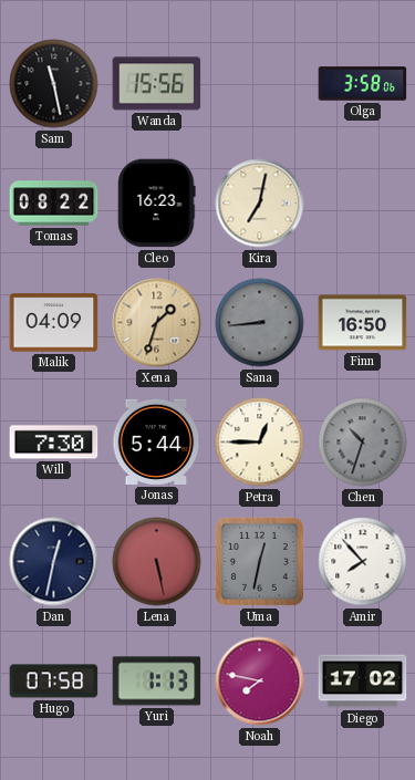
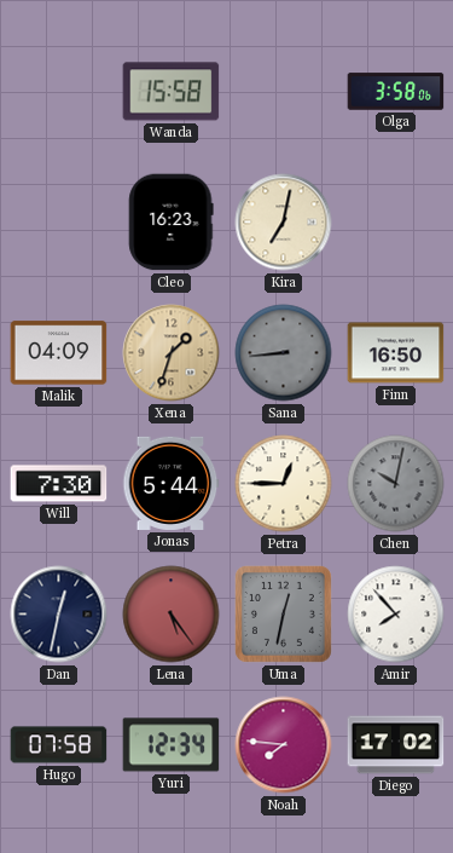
Sam: 11:28 -> none
Wanda: 15:56 -> 15:58
Tomas: 08:22 -> none
Chen: 10:33 -> 10:02
Lena: 5:28 -> 5:24
Yuri: 1:13 -> 12:34
Noah: 7:47 -> 7:46
